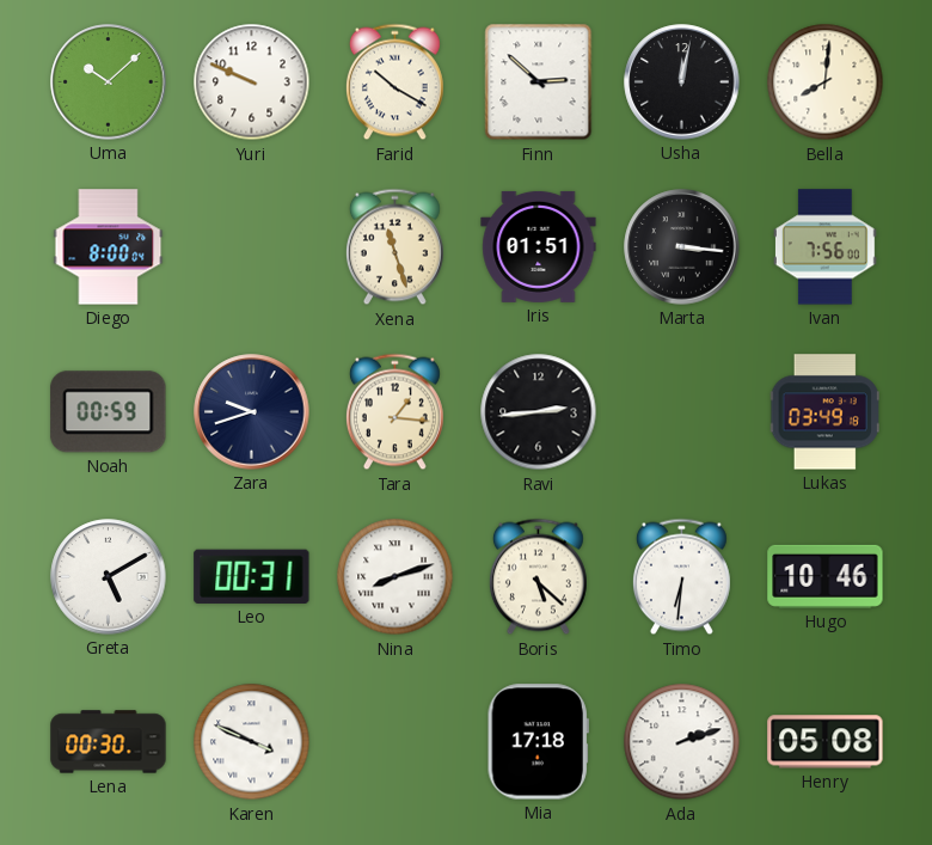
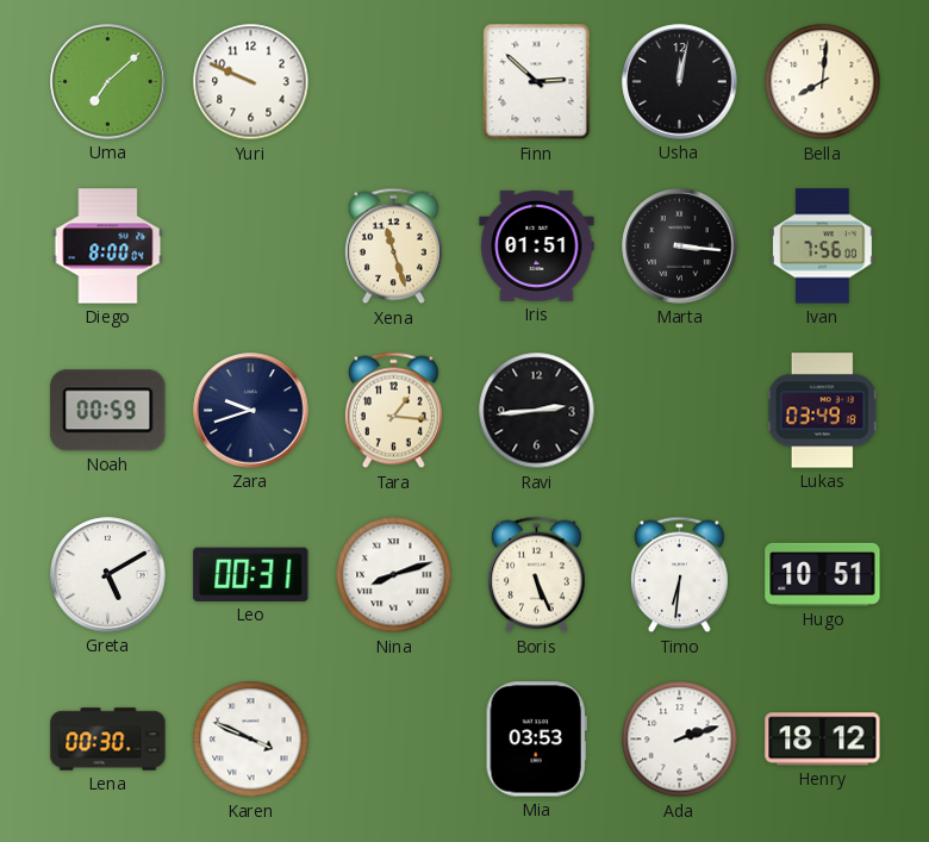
Uma: 10:08 -> 7:08
Farid: 10:20 -> none
Boris: 5:22 -> 5:26
Hugo: 10:46 -> 10:51
Mia: 17:18 -> 03:53
Henry: 05:08 -> 18:12
